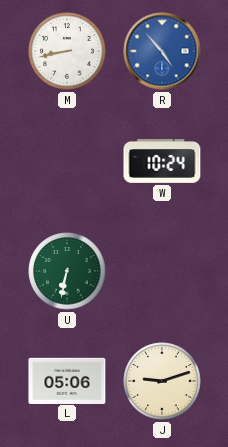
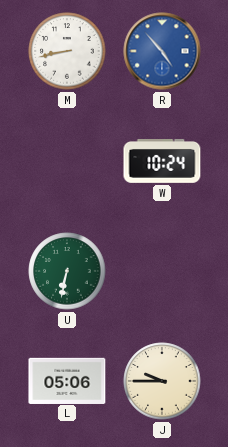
J: 9:12 -> 9:45
